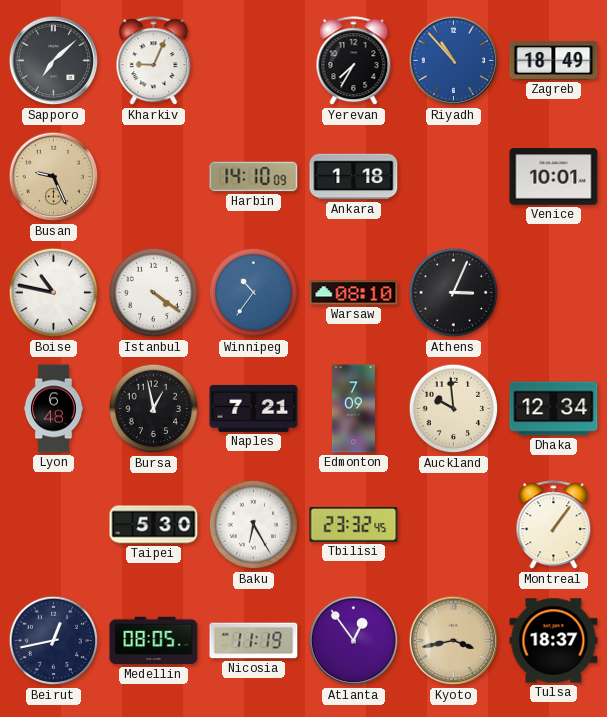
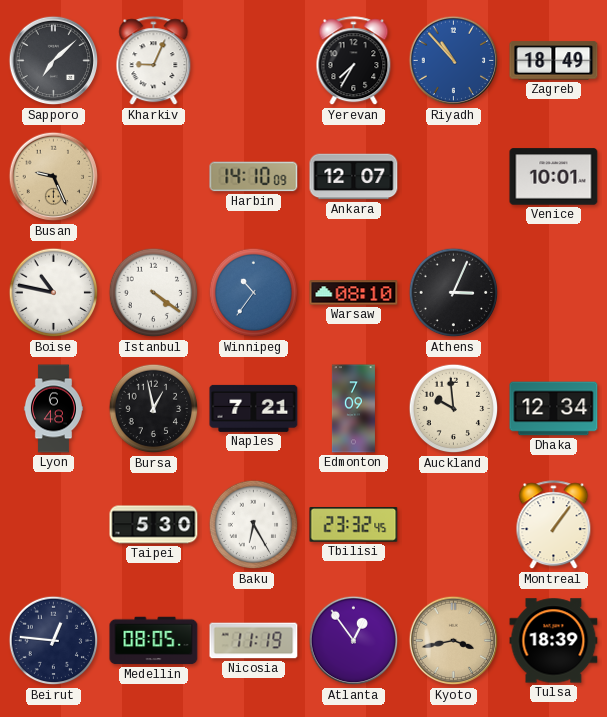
Ankara: 1:18 -> 12:07
Beirut: 12:43 -> 12:46
Tulsa: 18:37 -> 18:39
